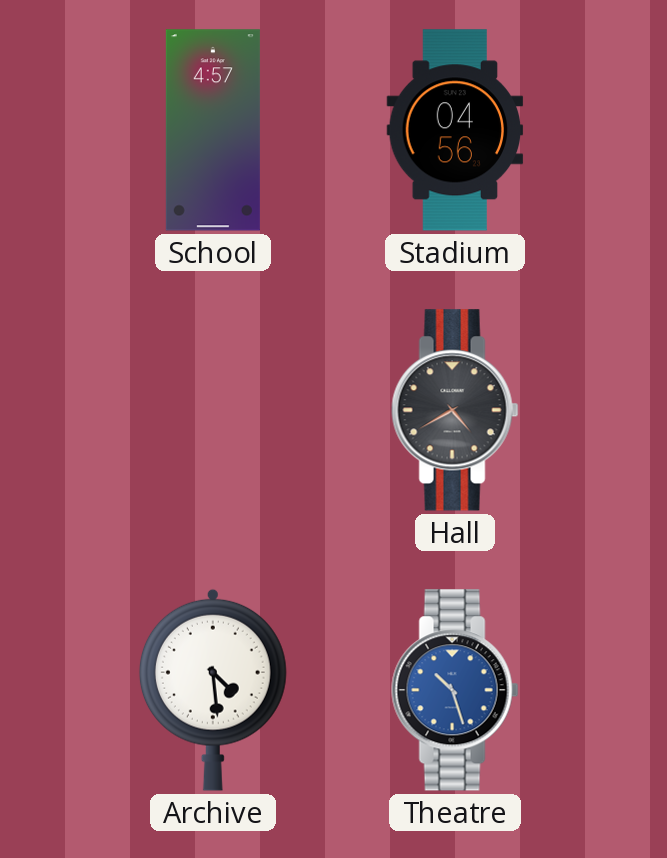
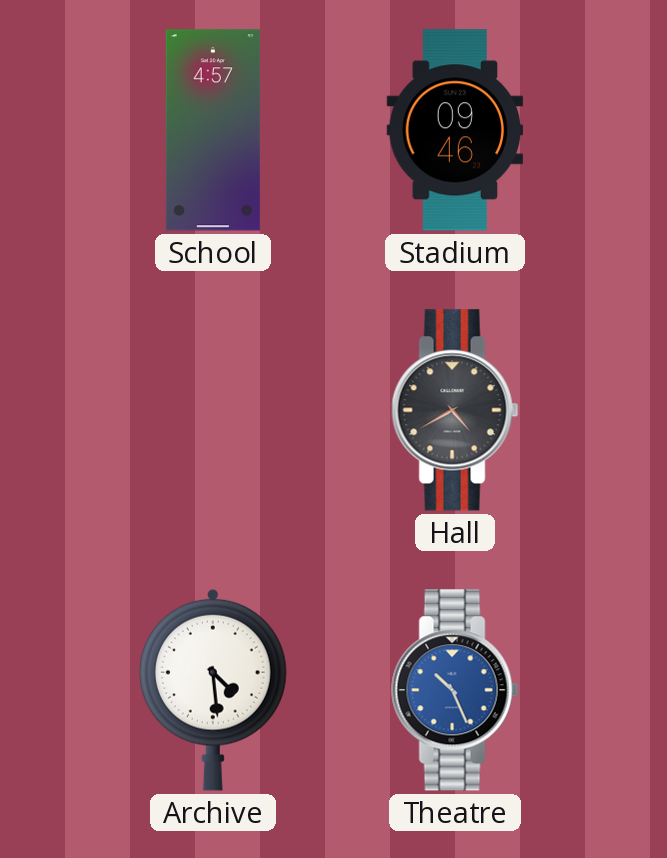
Stadium: 04:56 -> 09:46
Theatre: 10:27 -> 10:26
